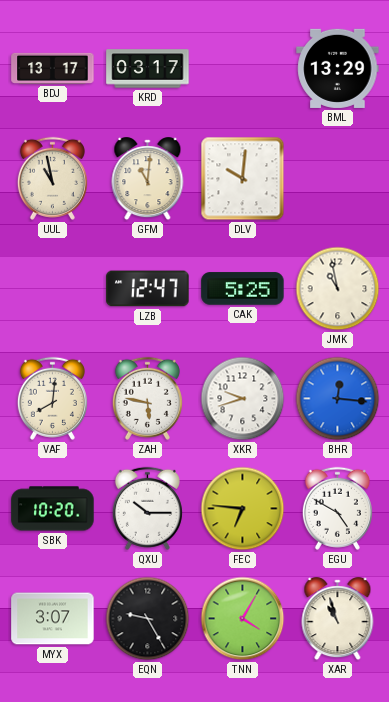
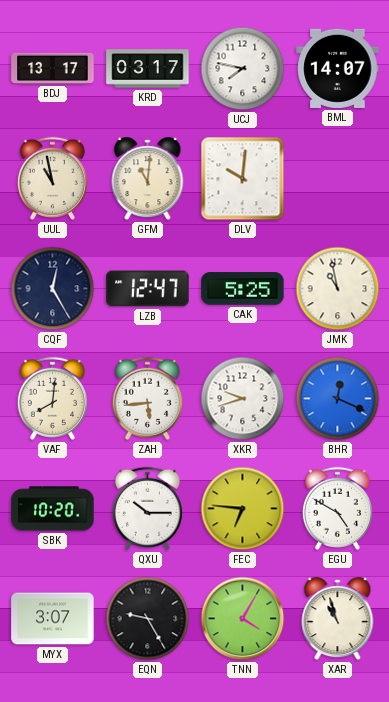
UCJ: none -> 7:47
BML: 13:29 -> 14:07
CQF: none -> 12:25
ZAH: 5:47 -> 5:44
BHR: 12:16 -> 12:19
